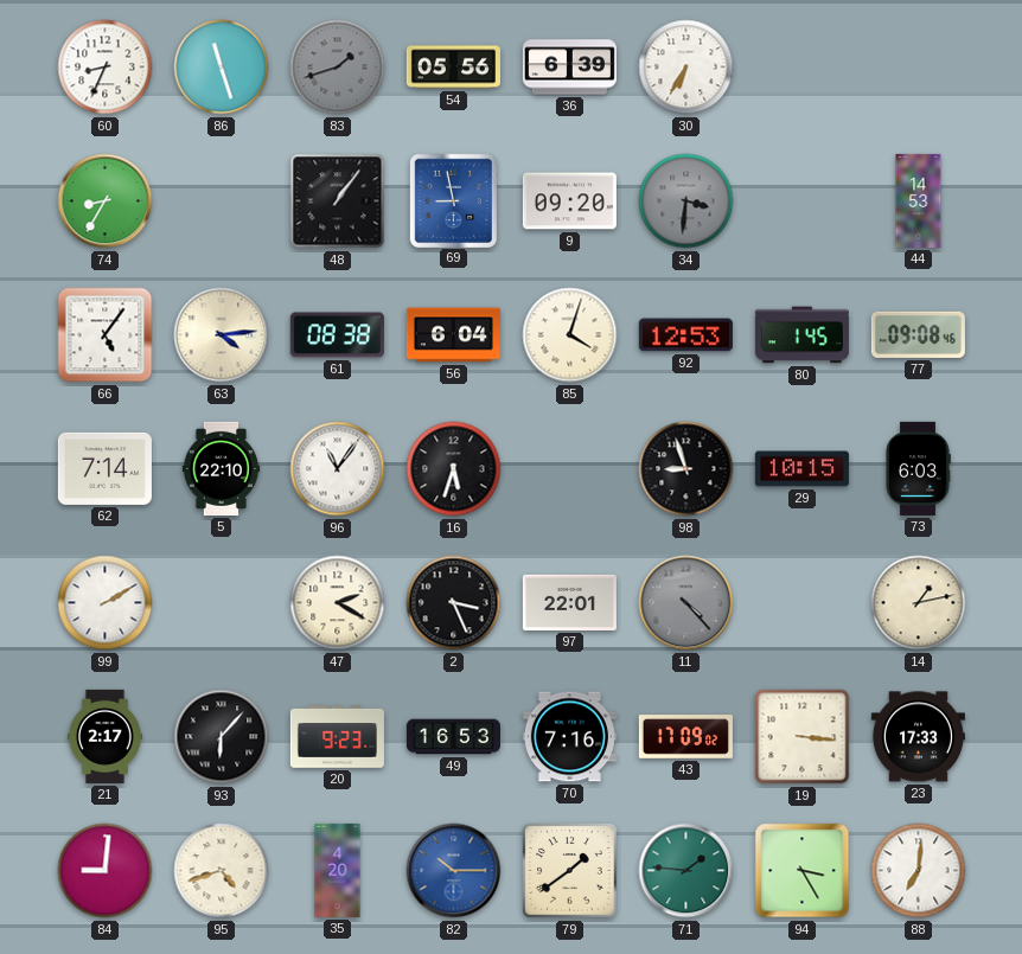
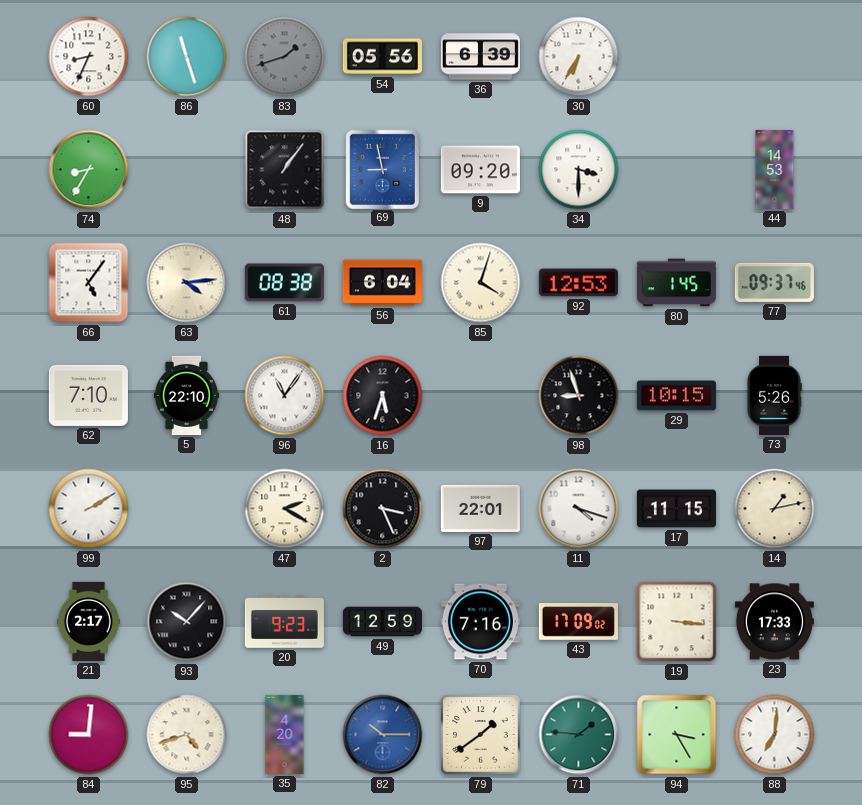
34: 3:31 -> 3:30
34 dial: grey -> white
77: 09:08 -> 09:37
62: 7:14 -> 7:10
73: 6:03 -> 5:26
11: 4:23 -> 4:18
11 dial: grey -> white
17: none -> 11:15
93: 6:07 -> 10:07
49: 16:53 -> 12:59
